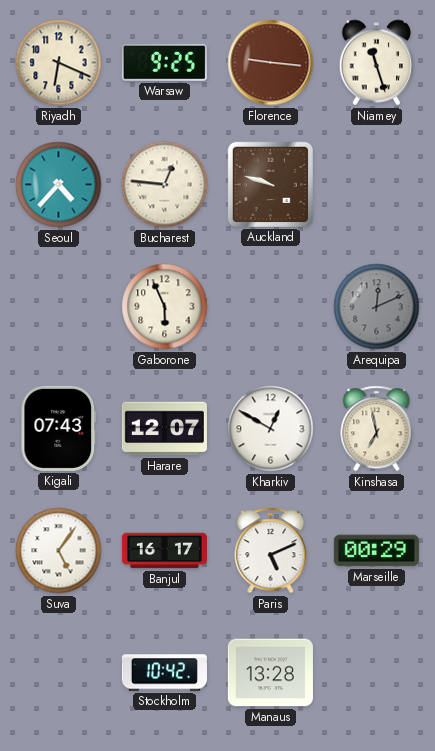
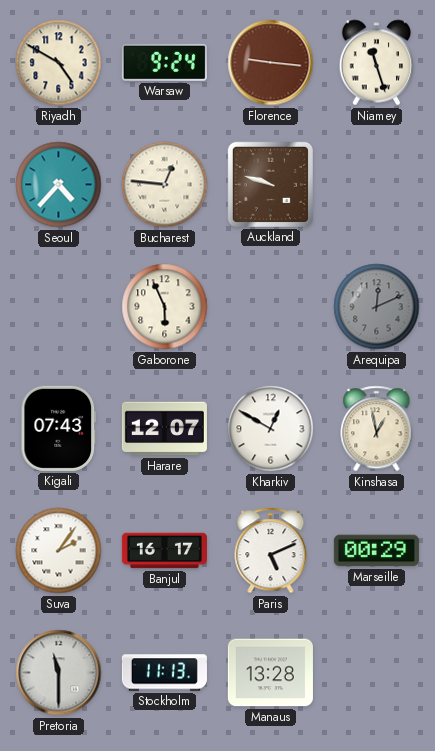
Riyadh: 6:19 -> 4:50
Warsaw: 9:25 -> 9:24
Kinshasa: 6:58 -> 12:58
Suva: 5:06 -> 2:06
Pretoria: none -> 11:30
Stockholm: 10:42 -> 11:13
